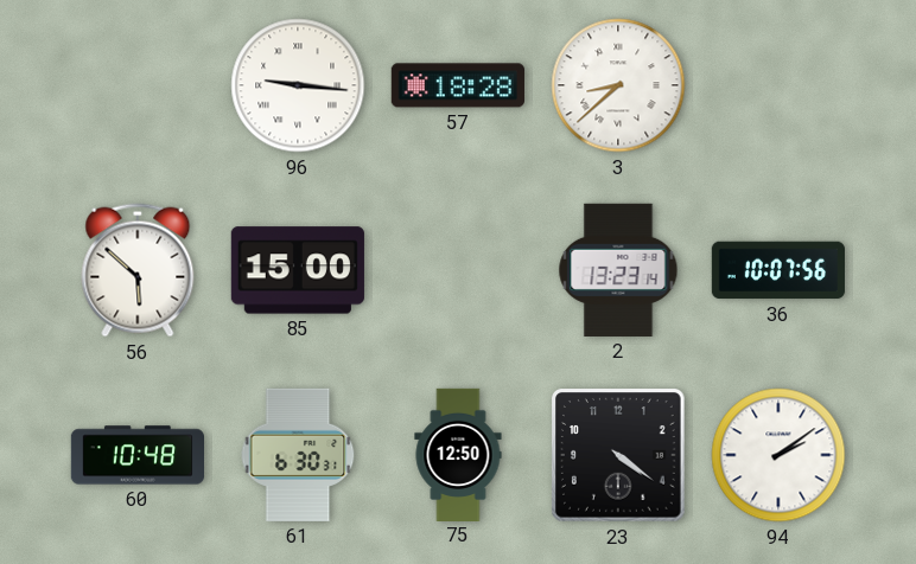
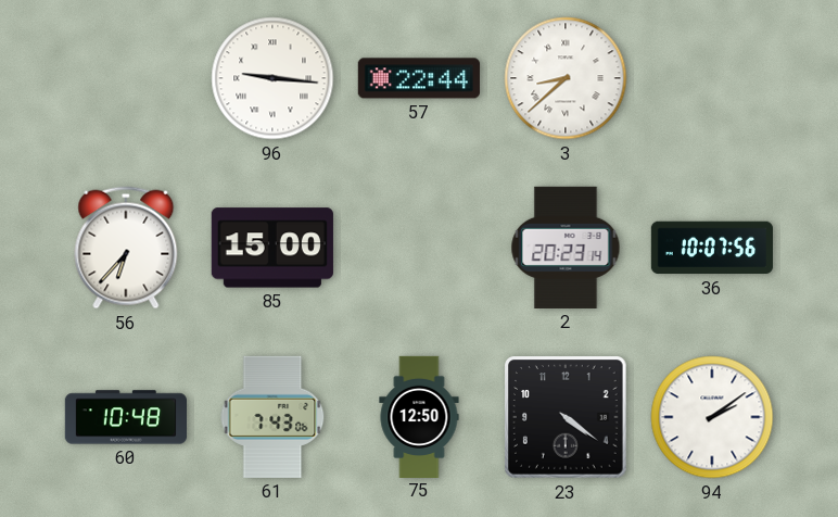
57: 18:28 -> 22:44
56: 5:52 -> 6:37
2: 13:23 -> 20:23
61: 6:30 -> 7:43
